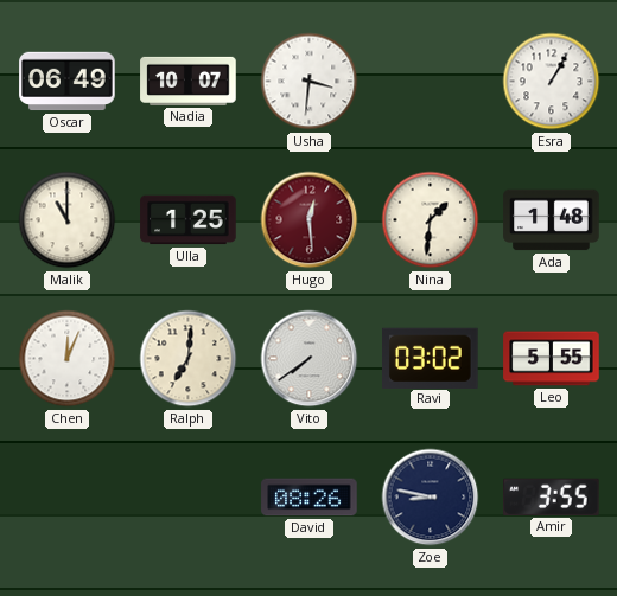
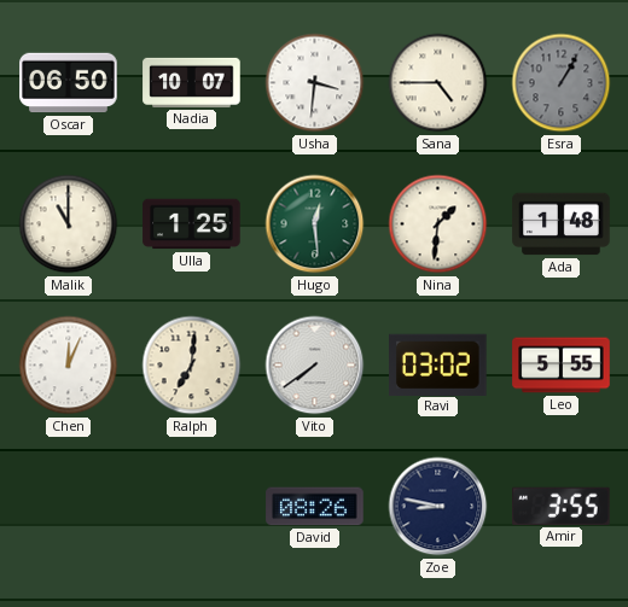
Oscar: 06:49 -> 06:50
Sana: none -> 4:45
Esra dial: white -> grey
Hugo dial: burgundy -> green
